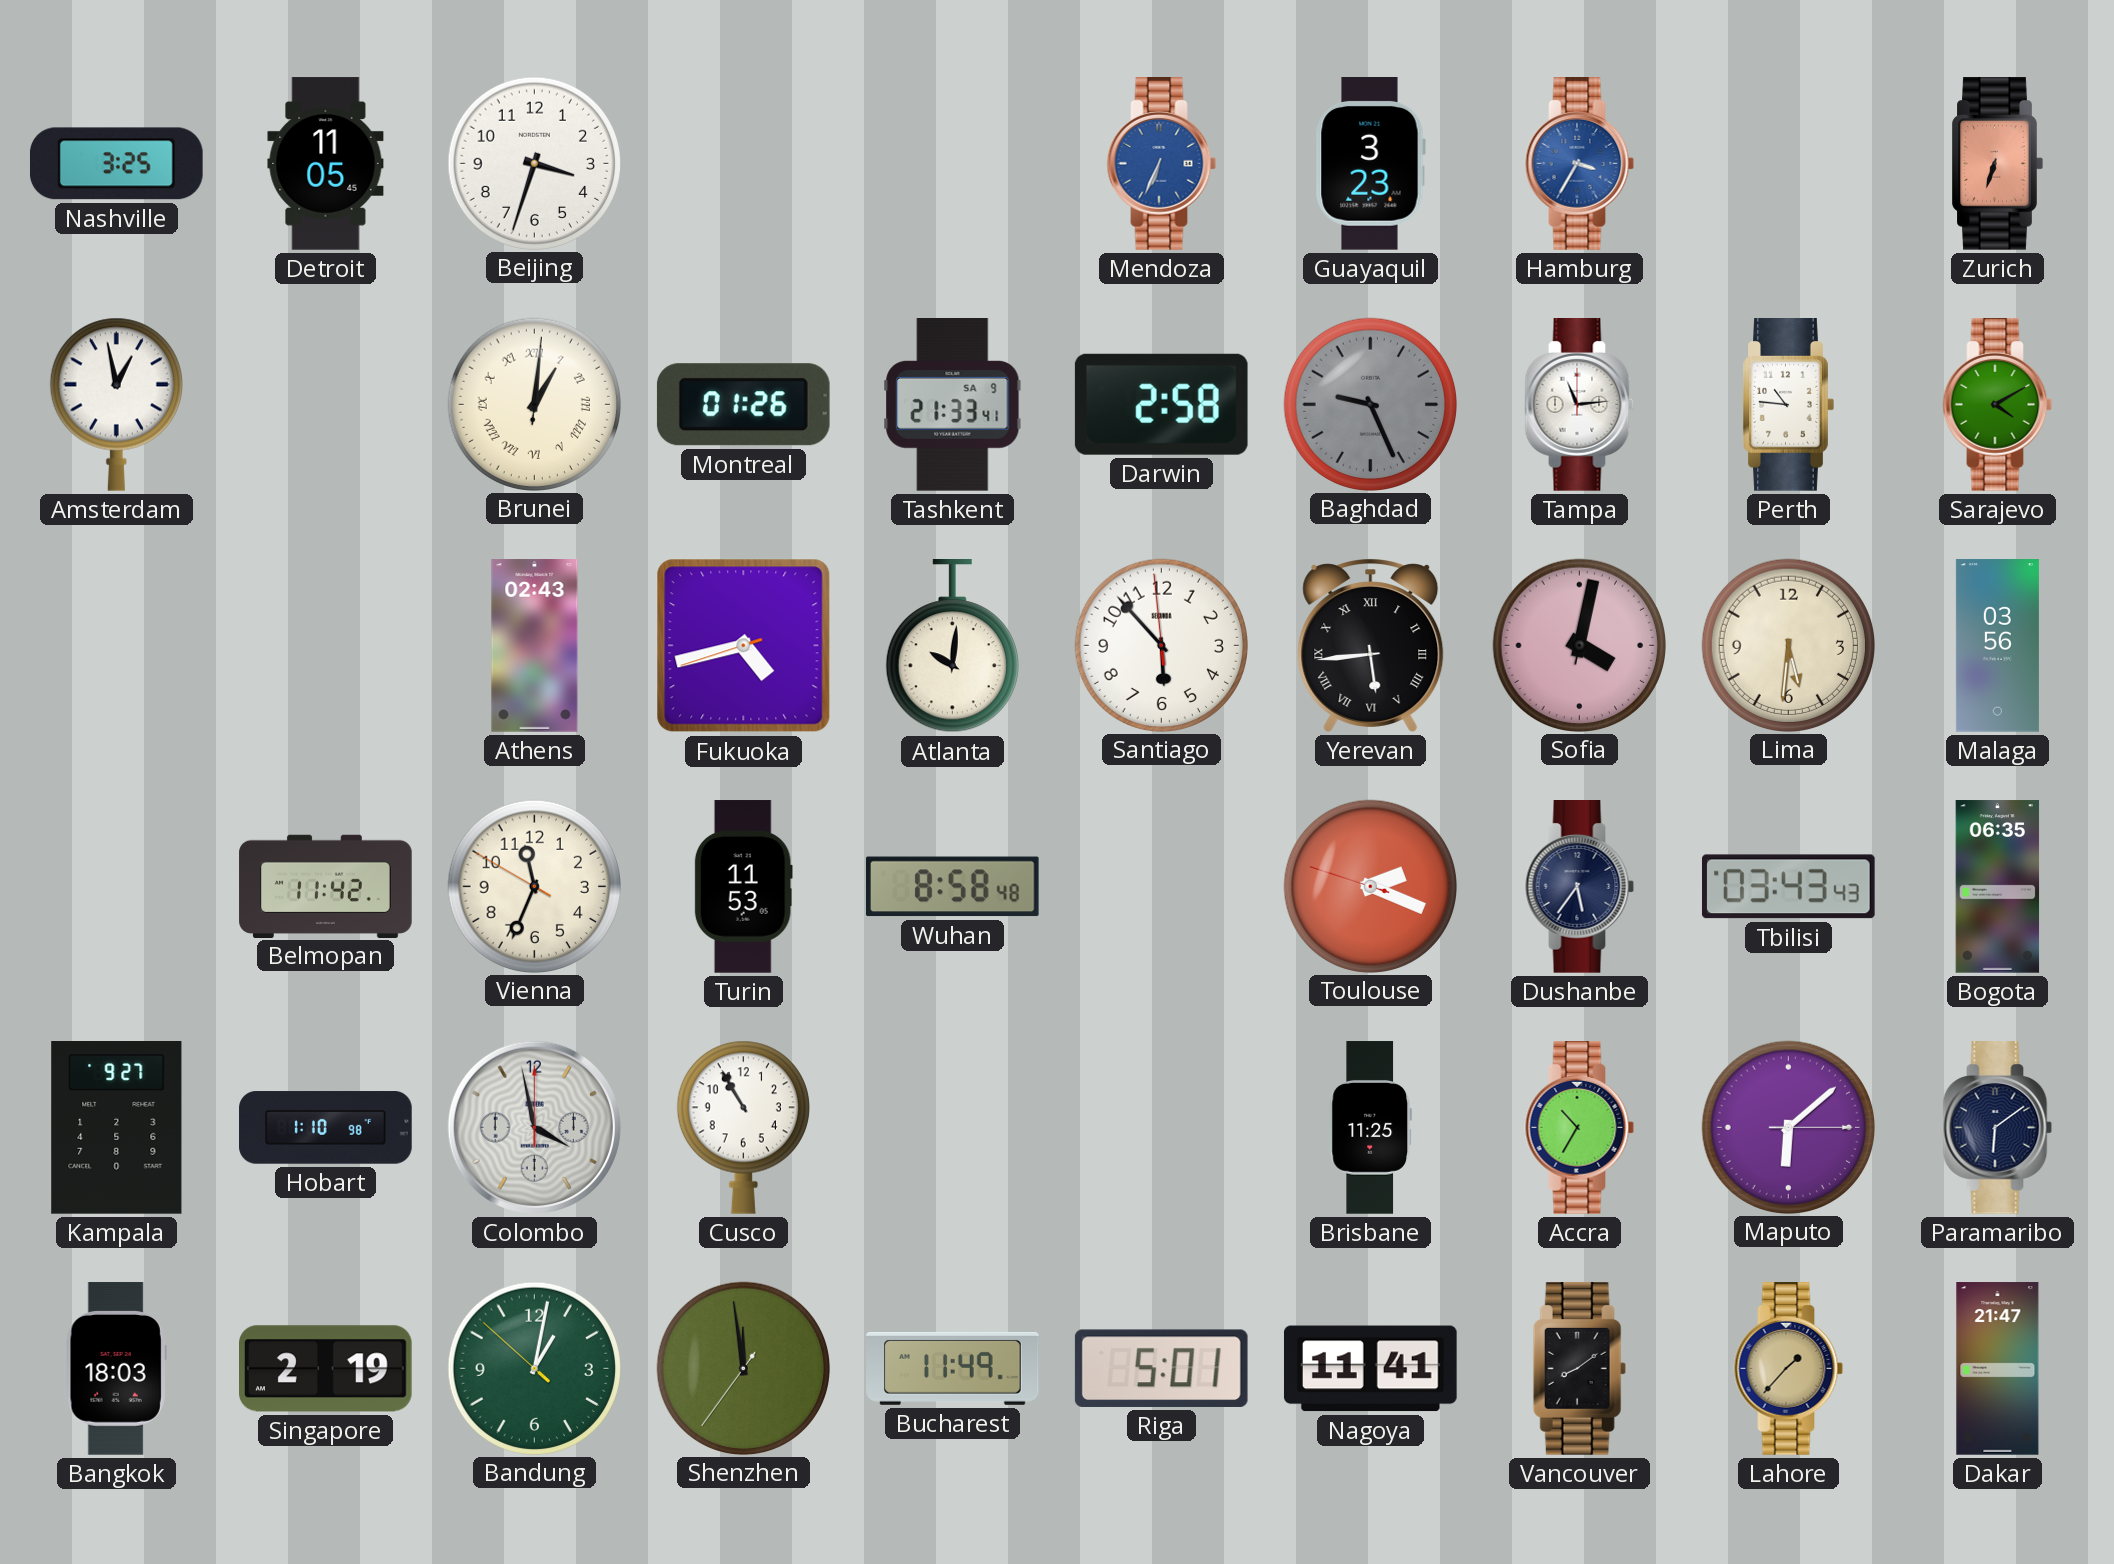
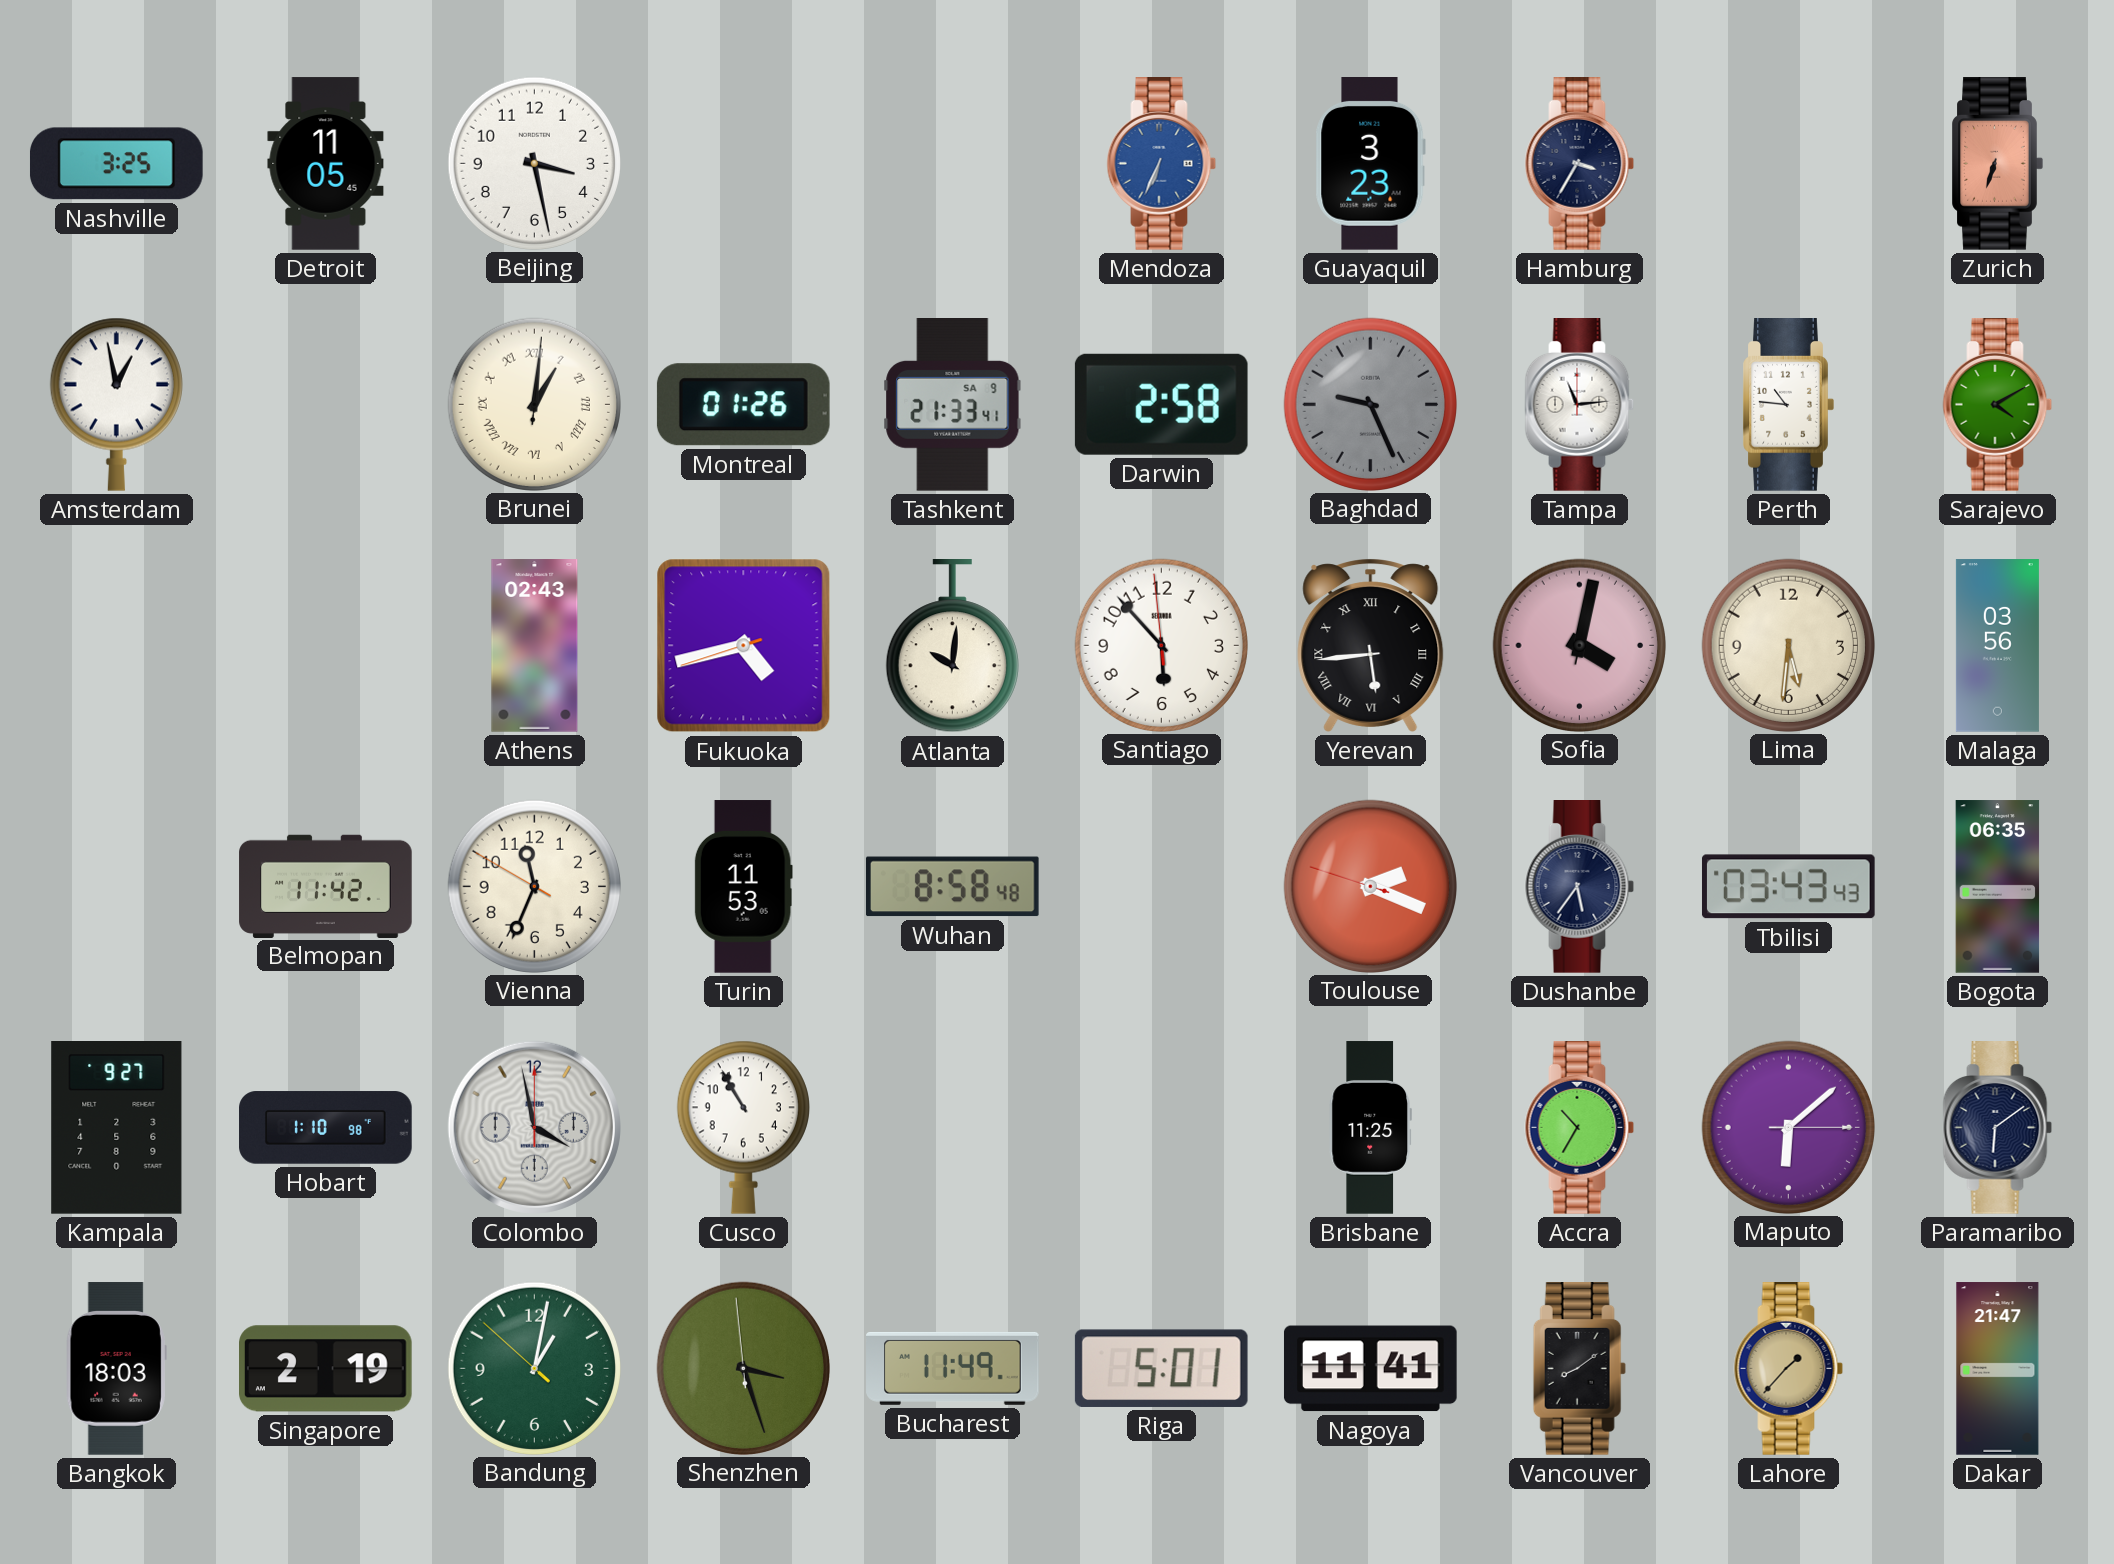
Beijing: 3:33 -> 3:28
Hamburg dial: blue -> navy
Shenzhen: 11:58 -> 3:26
